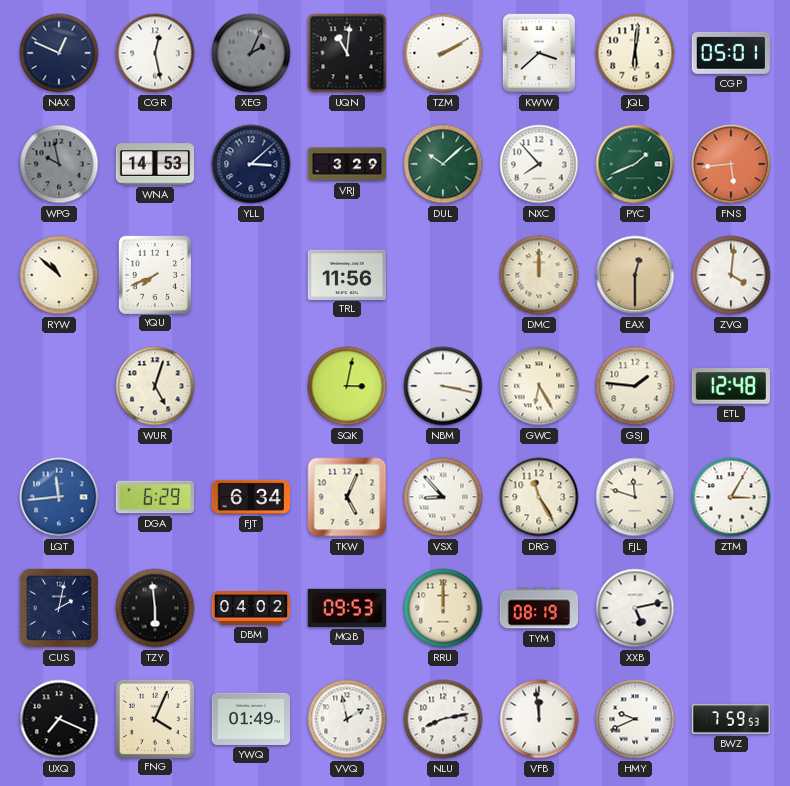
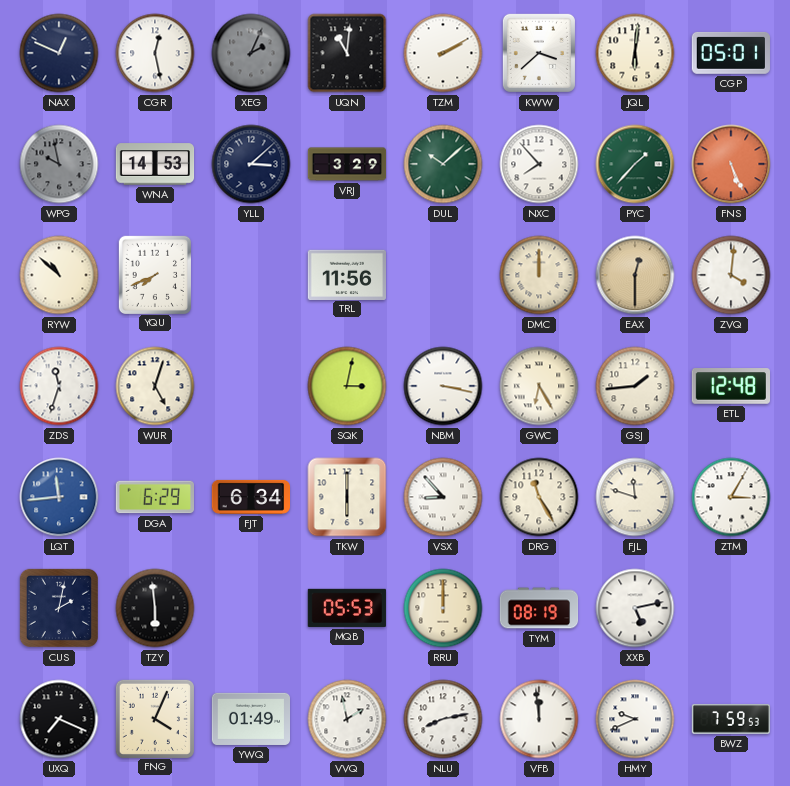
PYC: 1:41 -> 1:37
FNS: 5:44 -> 5:26
ZDS: none -> 11:33
GSJ: 1:46 -> 1:44
TKW: 5:04 -> 6:00
DBM: 04:02 -> none
MQB: 09:53 -> 05:53
